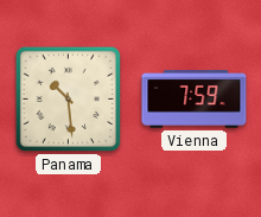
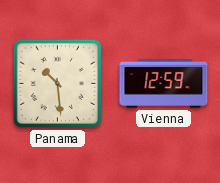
Vienna: 7:59 -> 12:59
